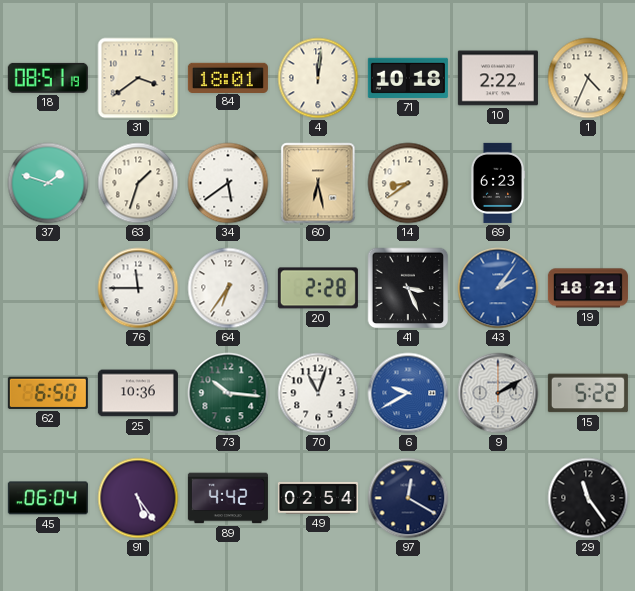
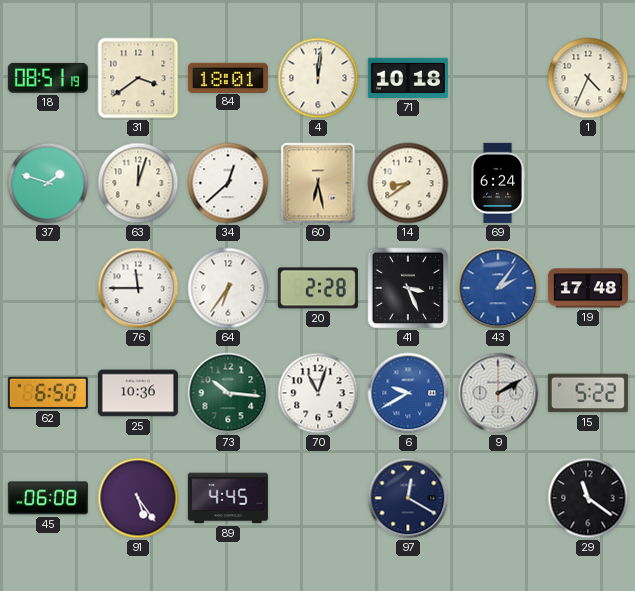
10: 2:22 -> none
63: 1:33 -> 12:03
34: 5:39 -> 12:38
69: 6:23 -> 6:24
19: 18:21 -> 17:48
45: 06:04 -> 06:08
89: 4:42 -> 4:45
49: 02:54 -> none
29: 11:24 -> 11:21
